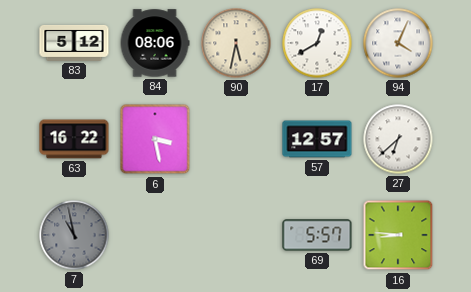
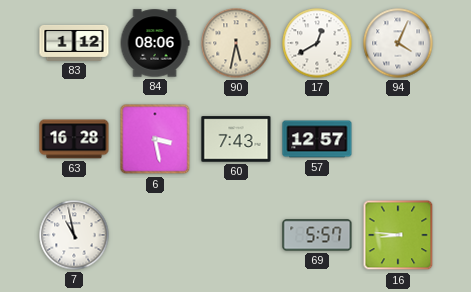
83: 5:12 -> 1:12
63: 16:22 -> 16:28
60: none -> 7:43
27: 6:38 -> none
7 dial: grey -> white
